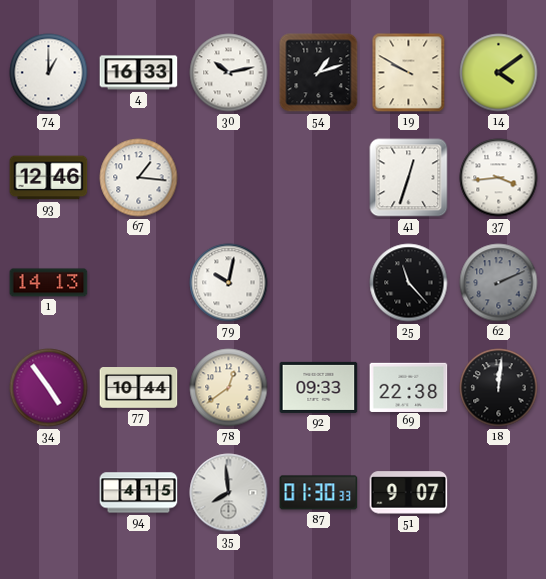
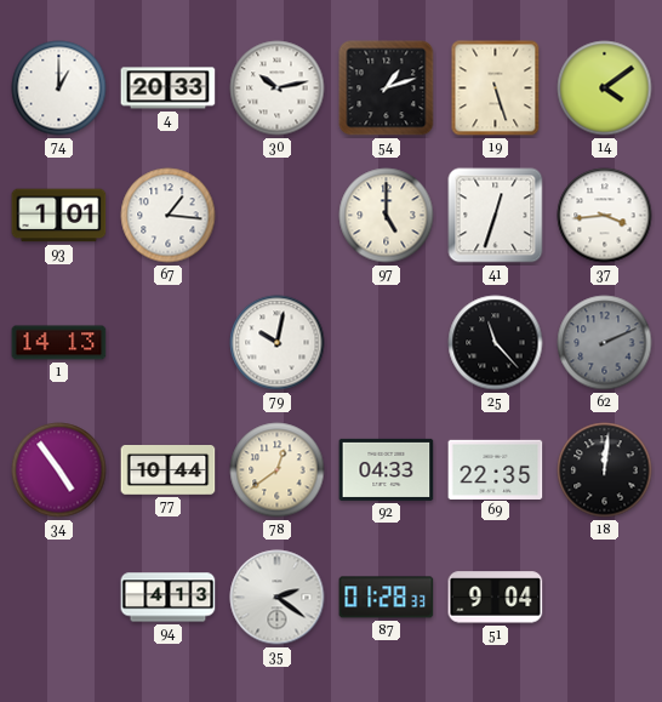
4: 16:33 -> 20:33
19: 9:50 -> 5:27
93: 12:46 -> 1:01
97: none -> 5:00
92: 09:33 -> 04:33
69: 22:38 -> 22:35
94: 4:15 -> 4:13
35: 7:59 -> 2:21
87: 01:30 -> 01:28
51: 9:07 -> 9:04
